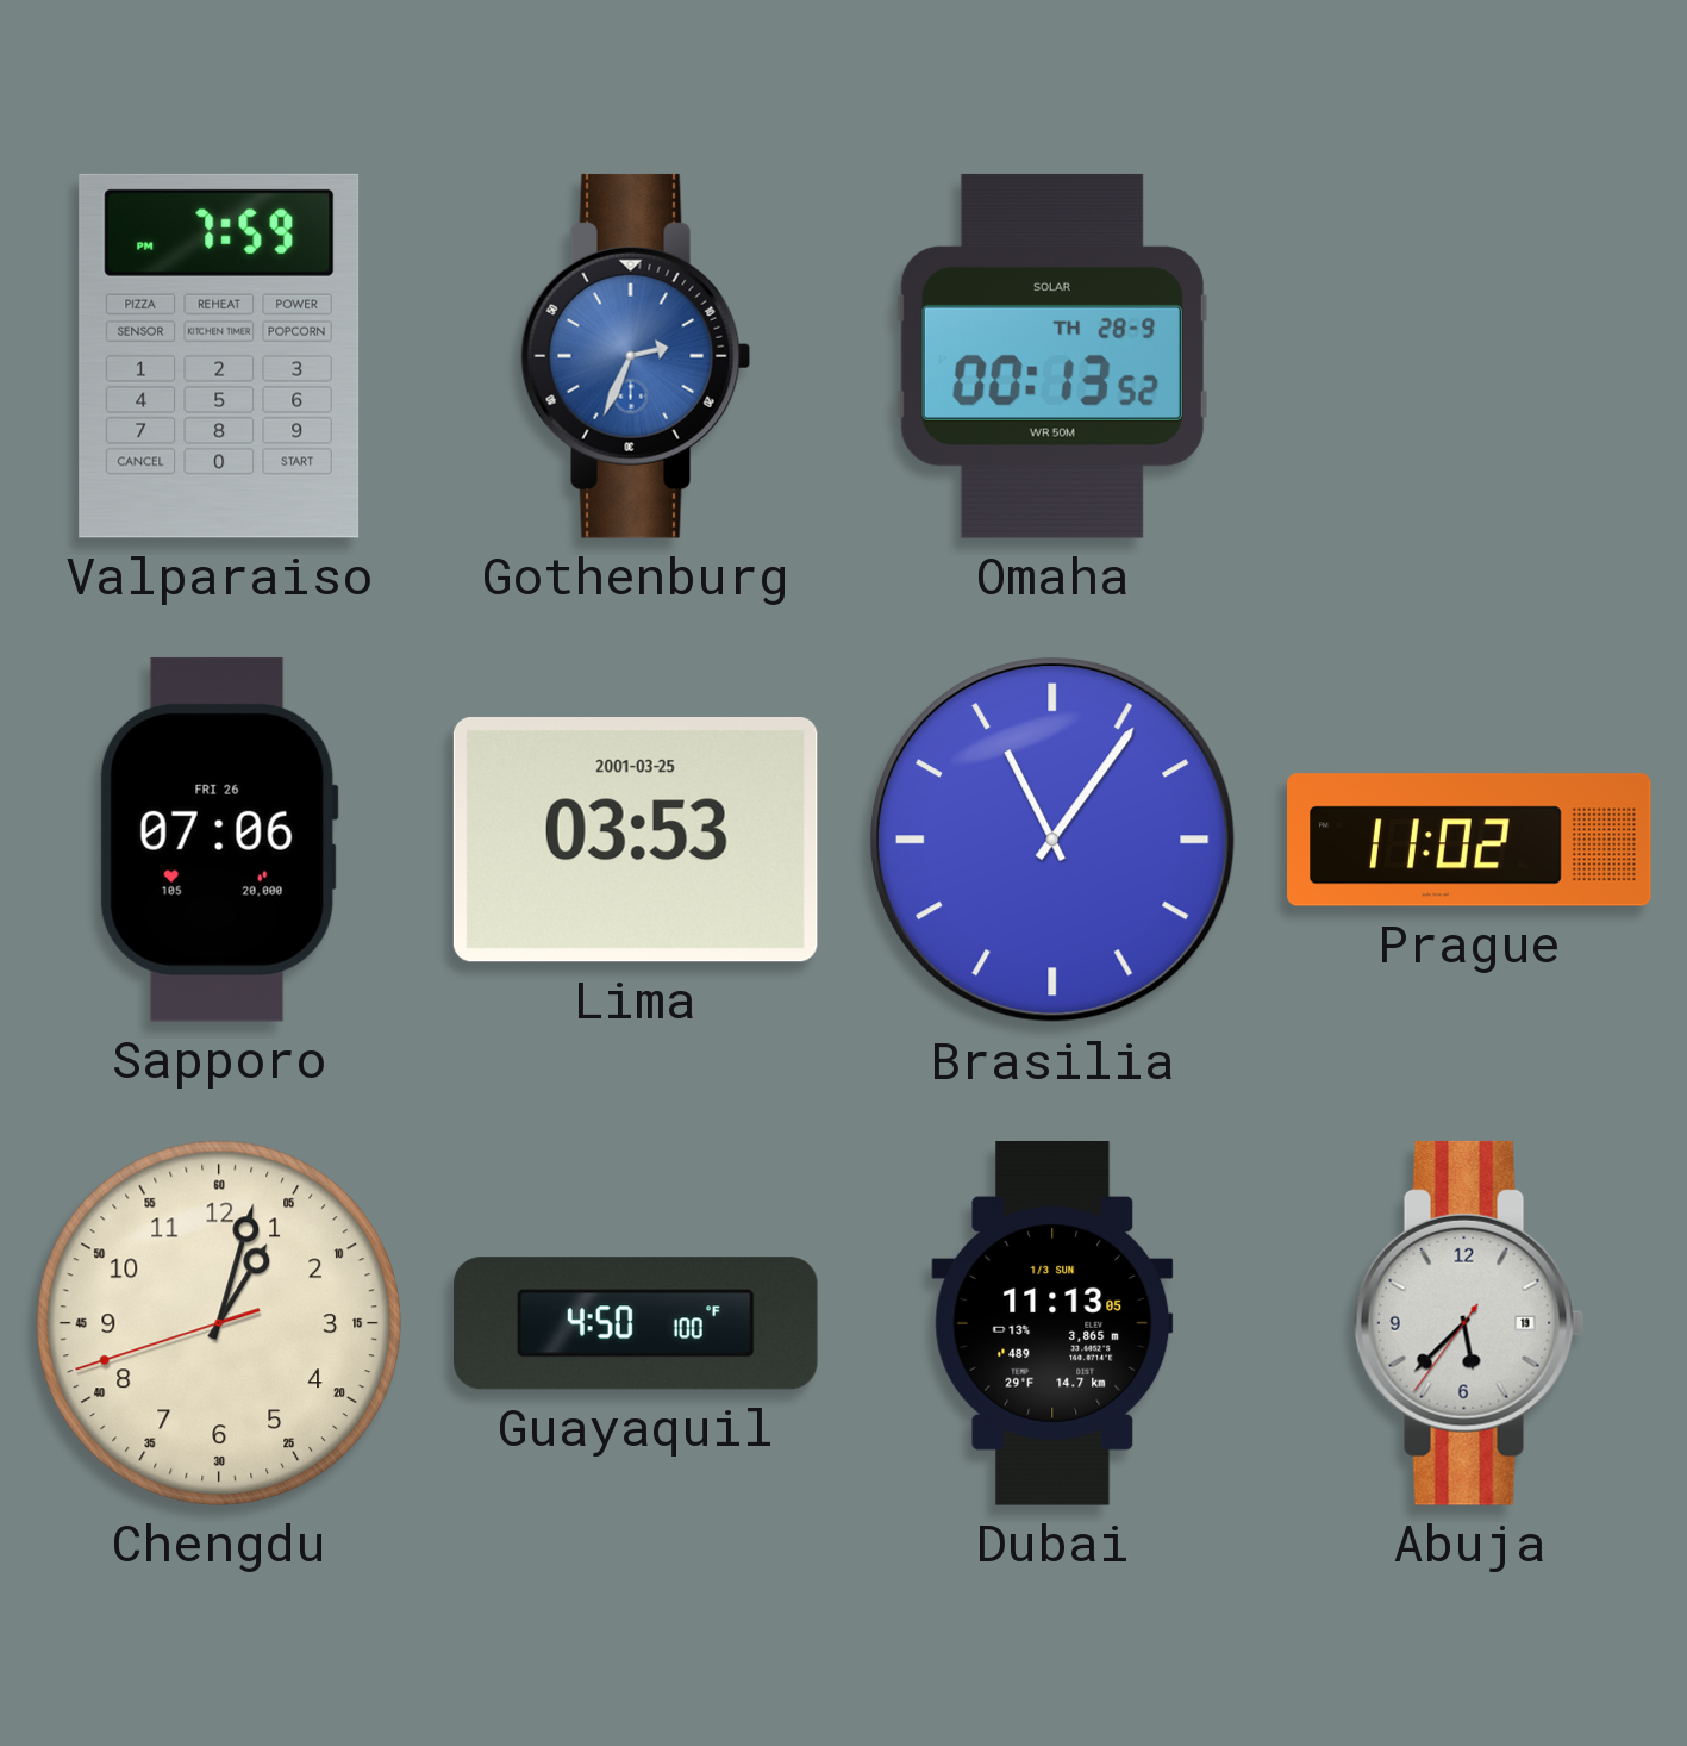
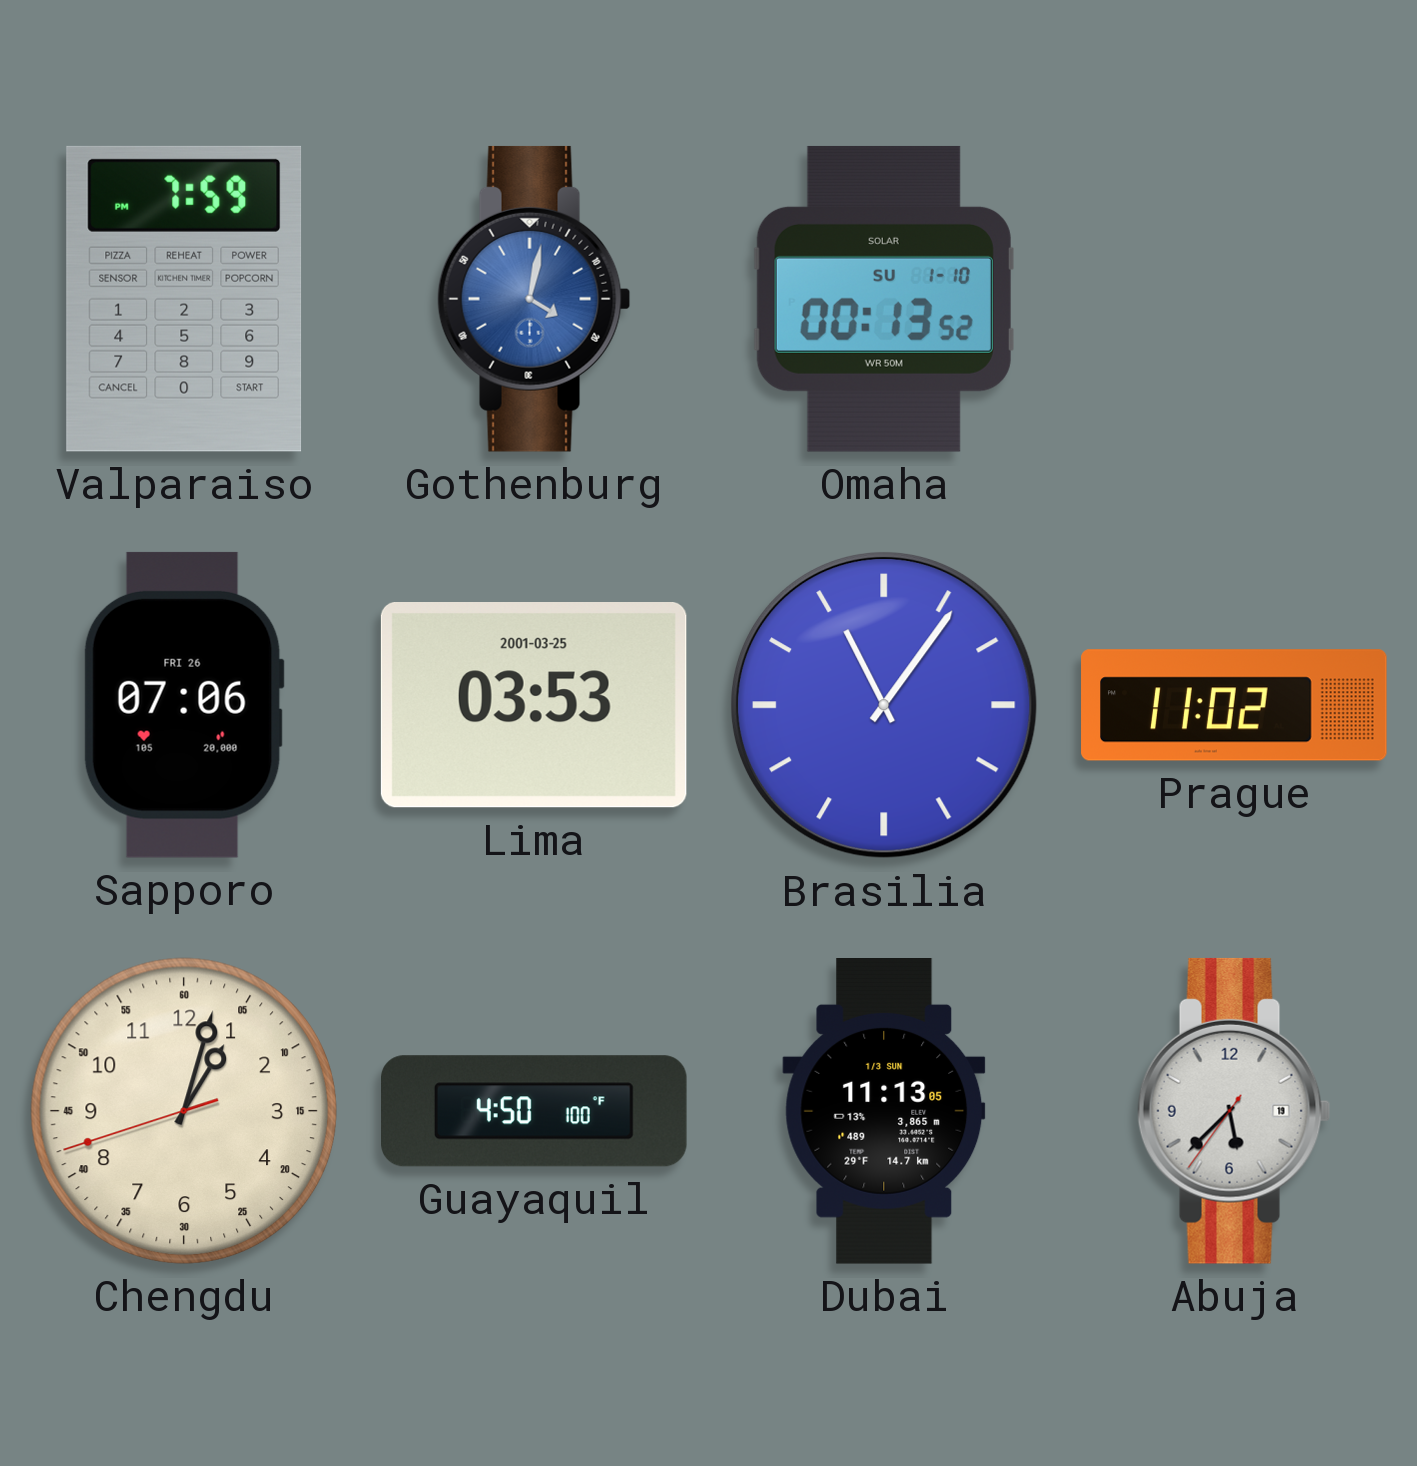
Gothenburg: 2:34 -> 4:02
Omaha date: TH 28-9 -> SU 1-10
